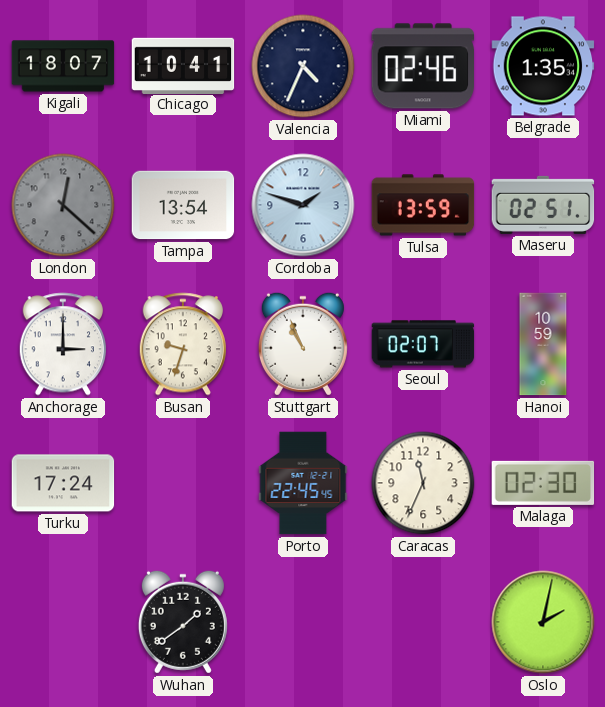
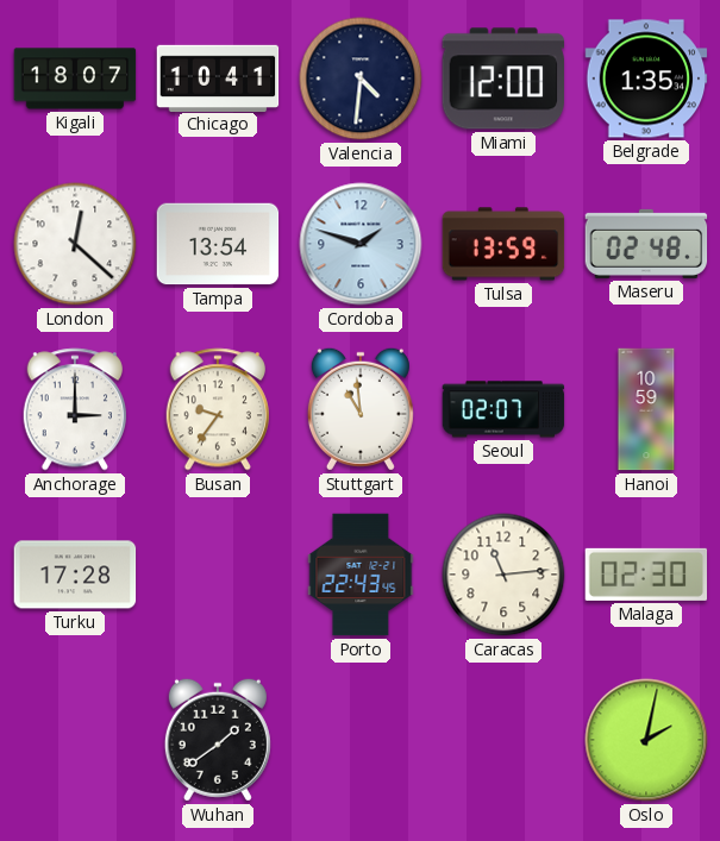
Valencia: 4:34 -> 4:31
Miami: 02:46 -> 12:00
London dial: grey -> white
Maseru: 02:51 -> 02:48
Busan: 9:33 -> 9:36
Stuttgart: 10:56 -> 10:59
Turku: 17:24 -> 17:28
Porto: 22:45 -> 22:43
Caracas: 11:34 -> 11:14
